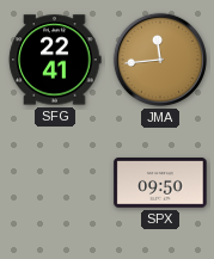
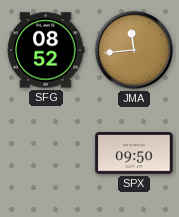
SFG: 22:41 -> 08:52
